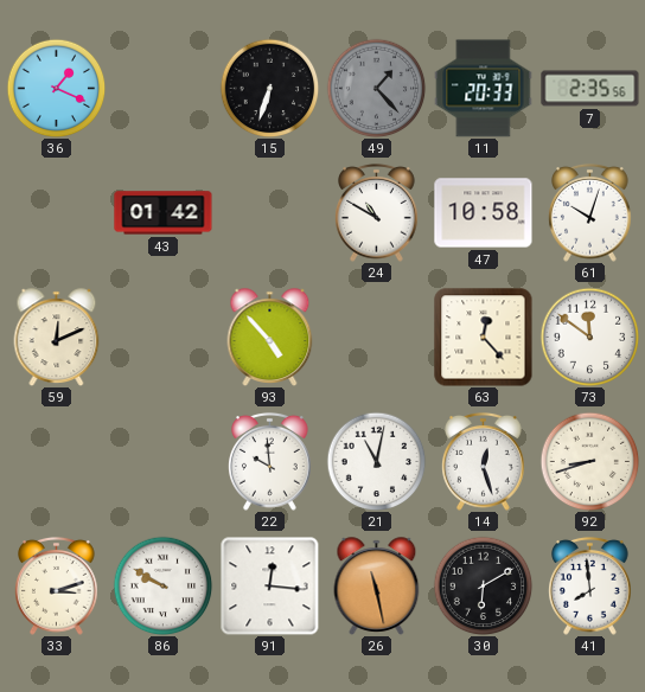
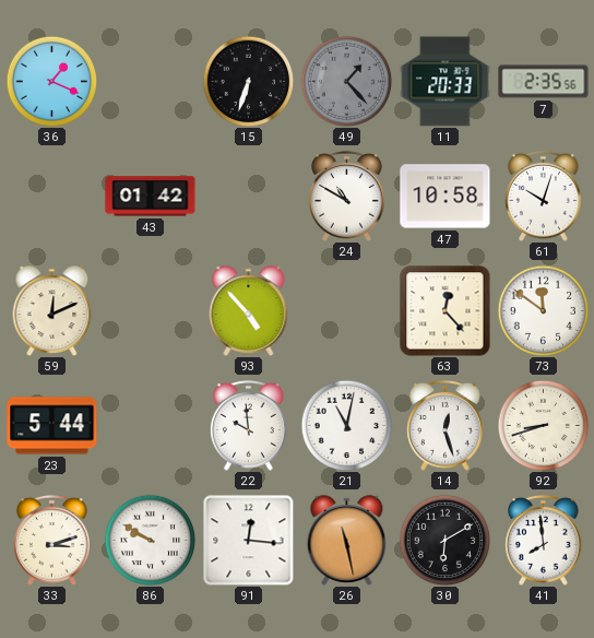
23: none -> 5:44
